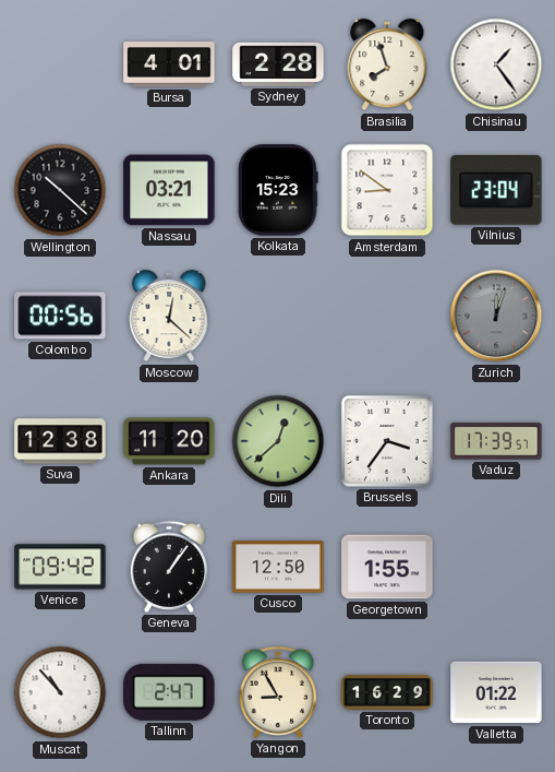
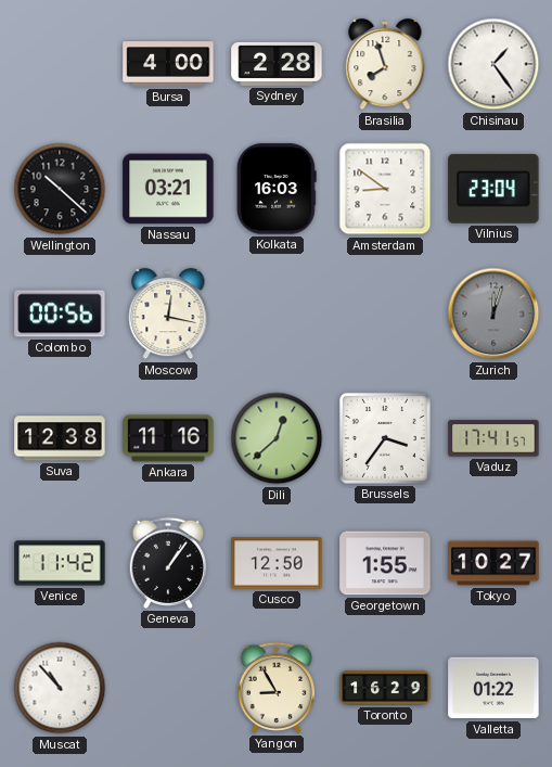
Bursa: 4:01 -> 4:00
Kolkata: 15:23 -> 16:03
Moscow: 12:22 -> 12:17
Ankara: 11:20 -> 11:16
Vaduz: 17:39 -> 17:41
Venice: 09:42 -> 11:42
Tokyo: none -> 10:27
Tallinn: 2:47 -> none
